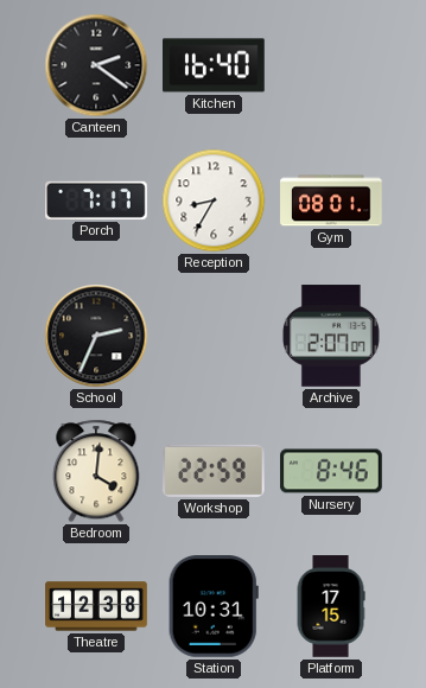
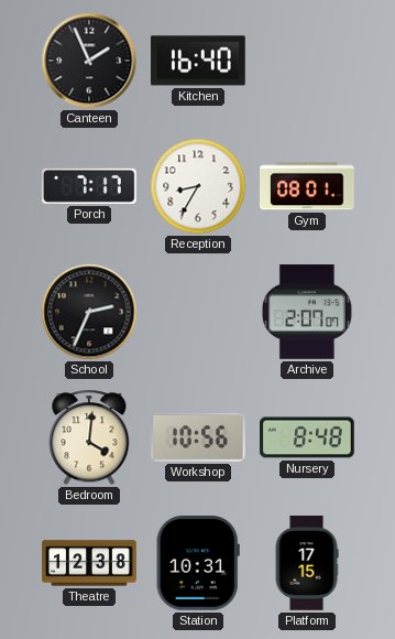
Canteen: 2:21 -> 1:56
Workshop: 22:59 -> 10:56
Nursery: 8:46 -> 8:48
